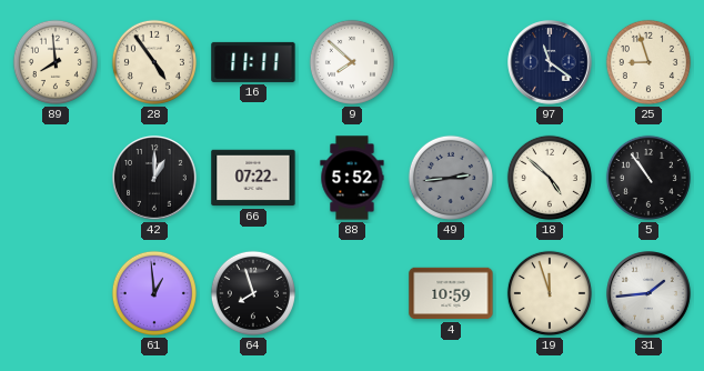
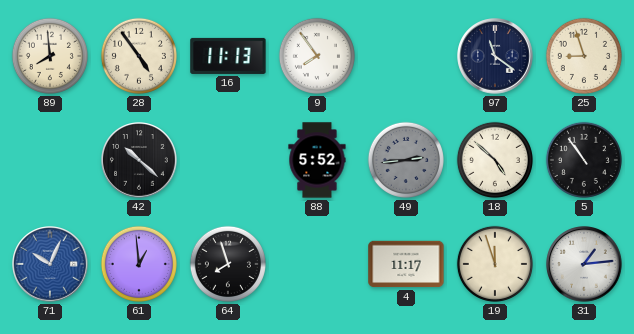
16: 11:11 -> 11:13
9: 7:52 -> 7:54
42: 1:00 -> 10:22
66: 07:22 -> none
71: none -> 10:04
4: 10:59 -> 11:17
31: 1:44 -> 1:14
